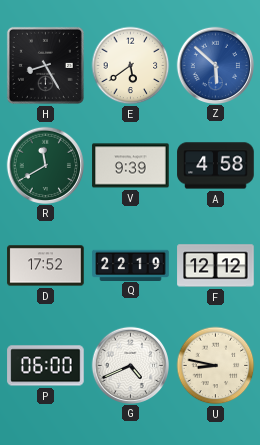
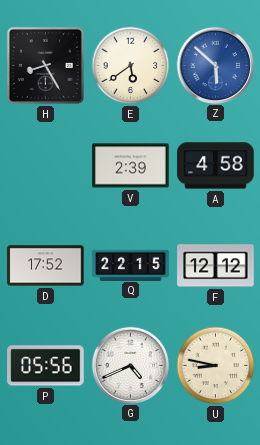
R: 11:40 -> none
V: 9:39 -> 2:39
Q: 22:19 -> 22:15
P: 06:00 -> 05:56
